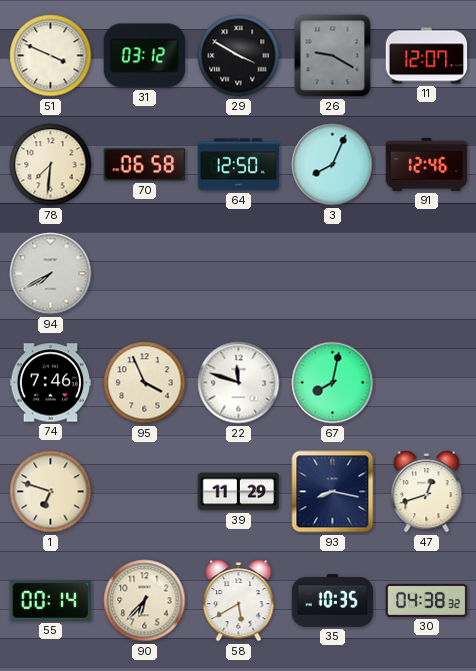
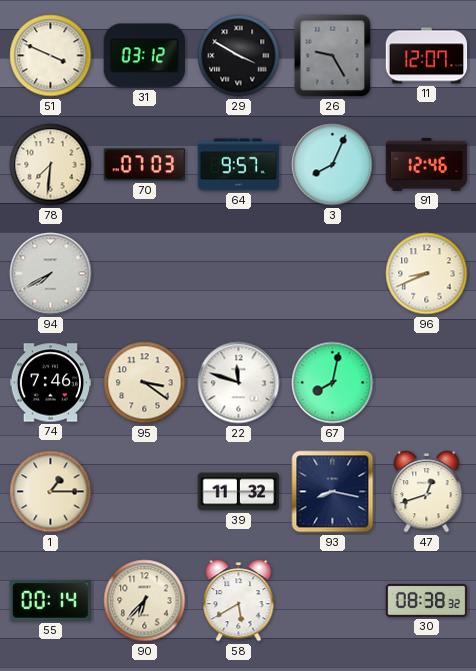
26: 9:20 -> 9:25
70: 06:58 -> 07:03
64: 12:50 -> 9:57
96: none -> 8:41
95: 3:56 -> 3:21
1: 6:48 -> 1:15
39: 11:29 -> 11:32
35: 10:35 -> none
30: 04:38 -> 08:38
